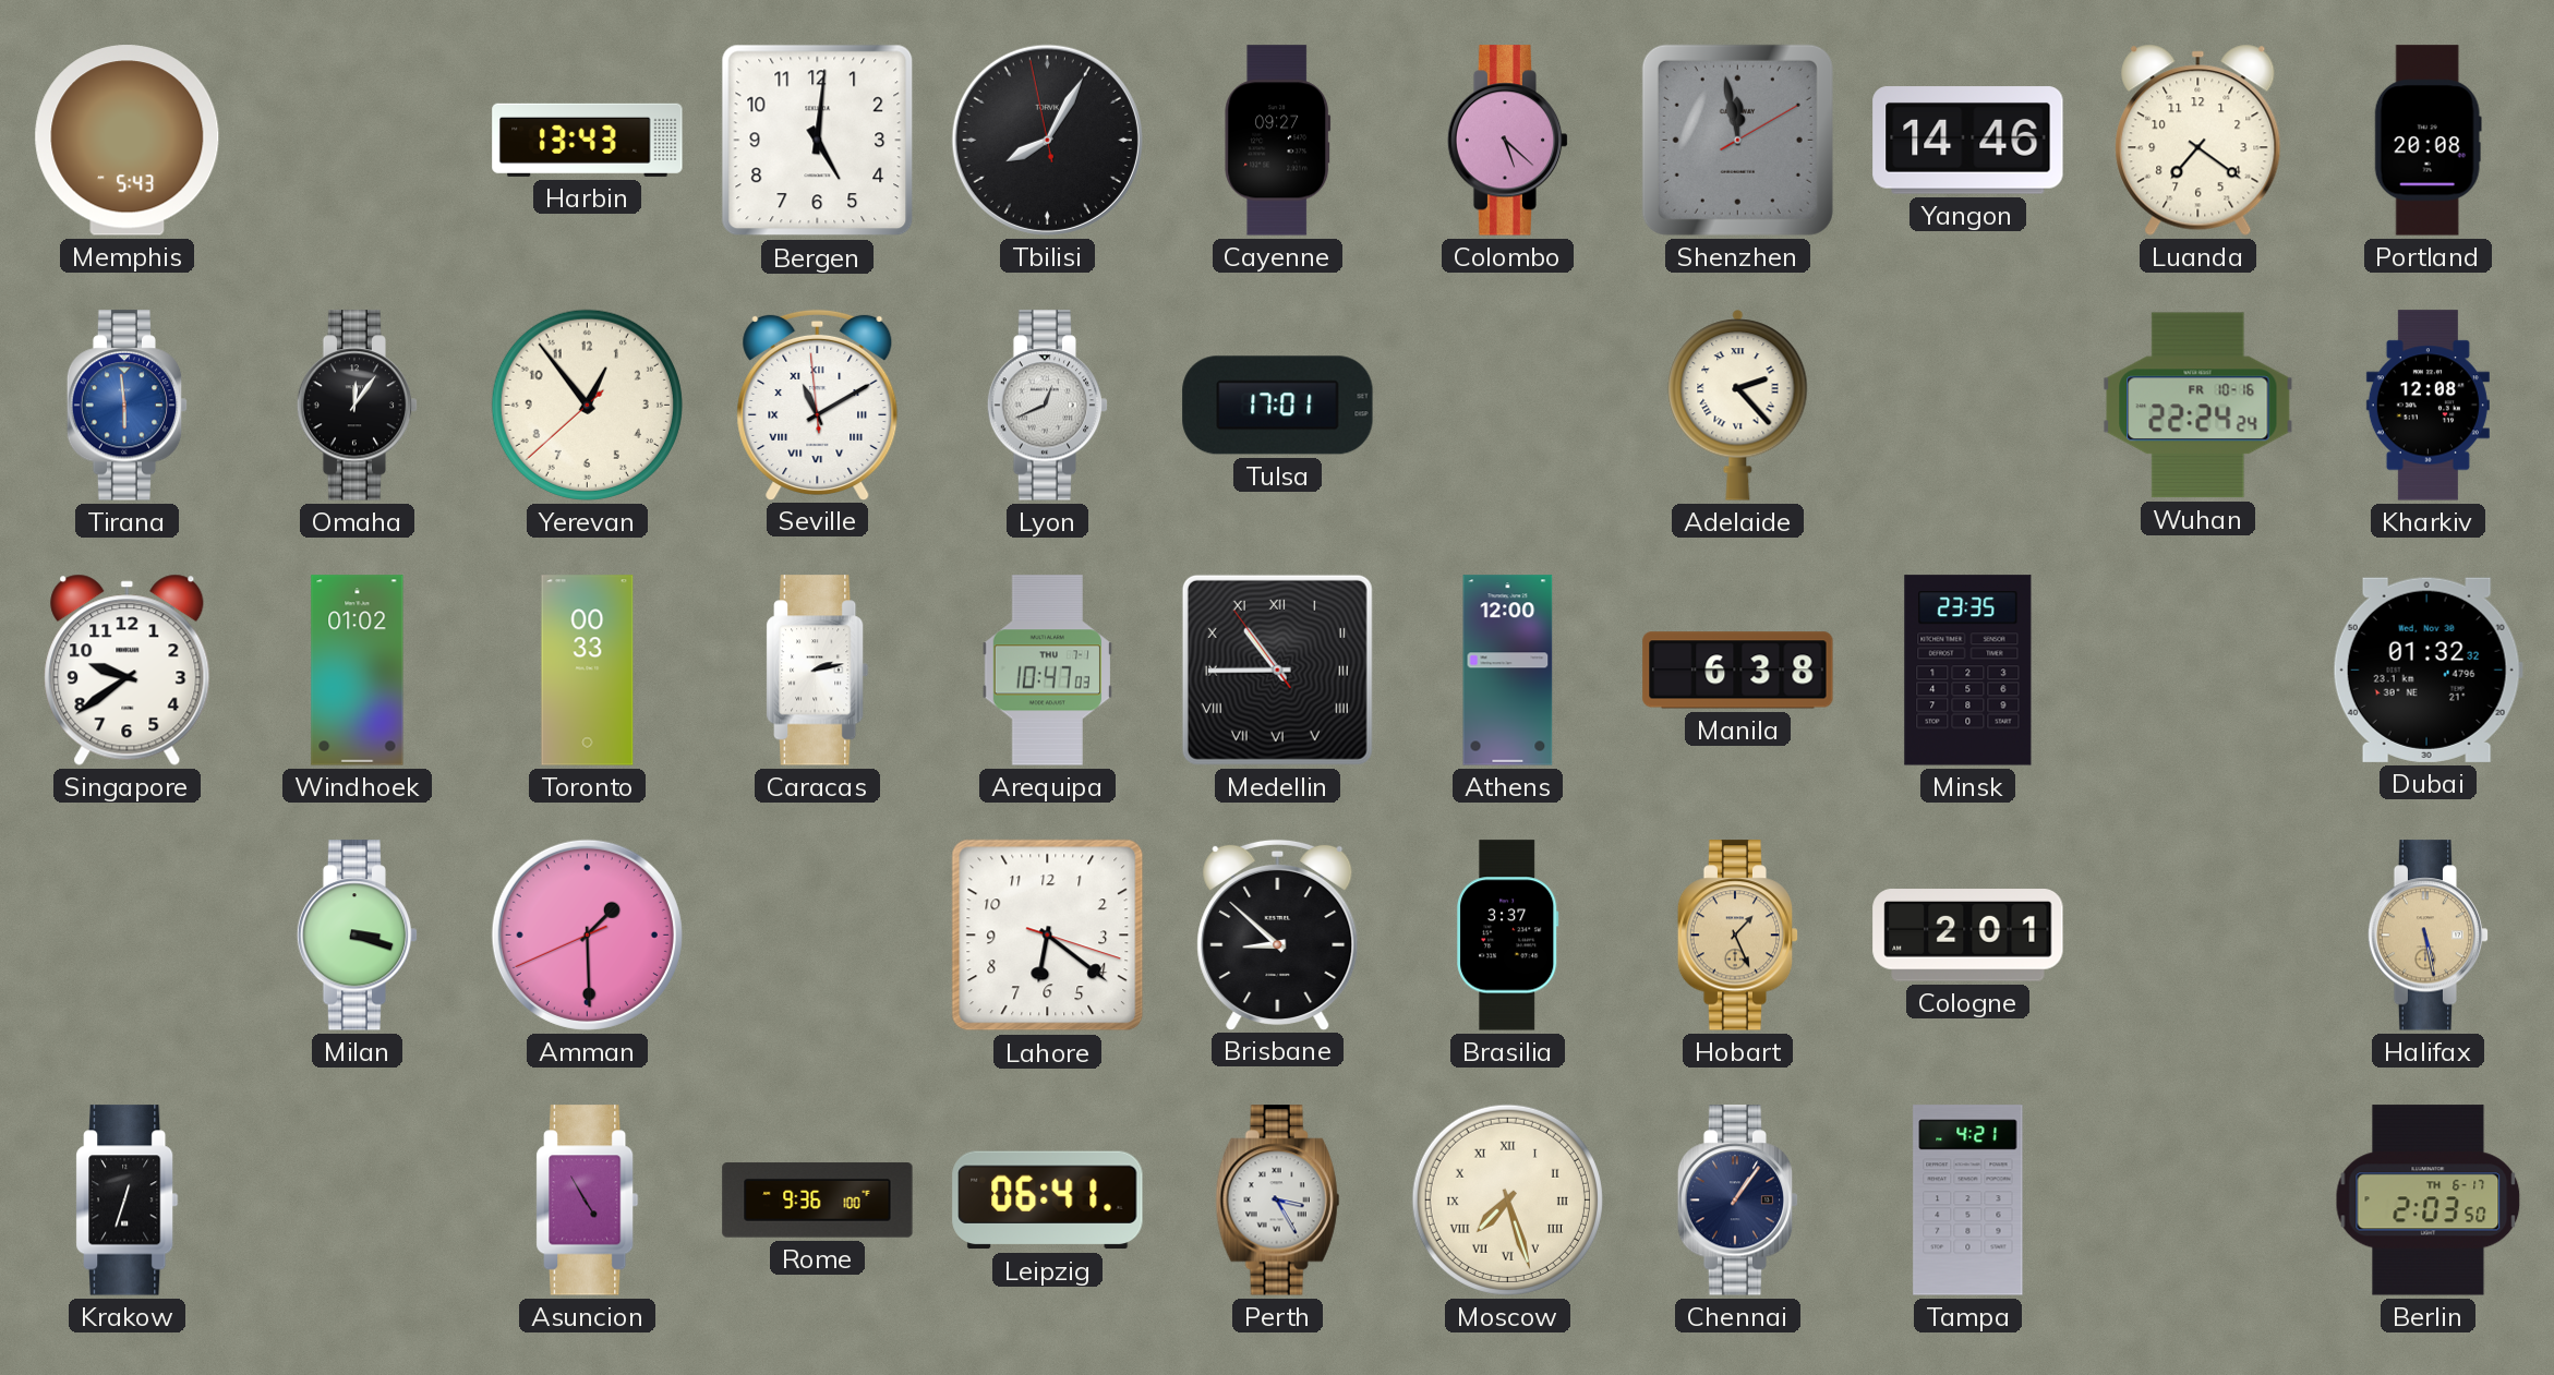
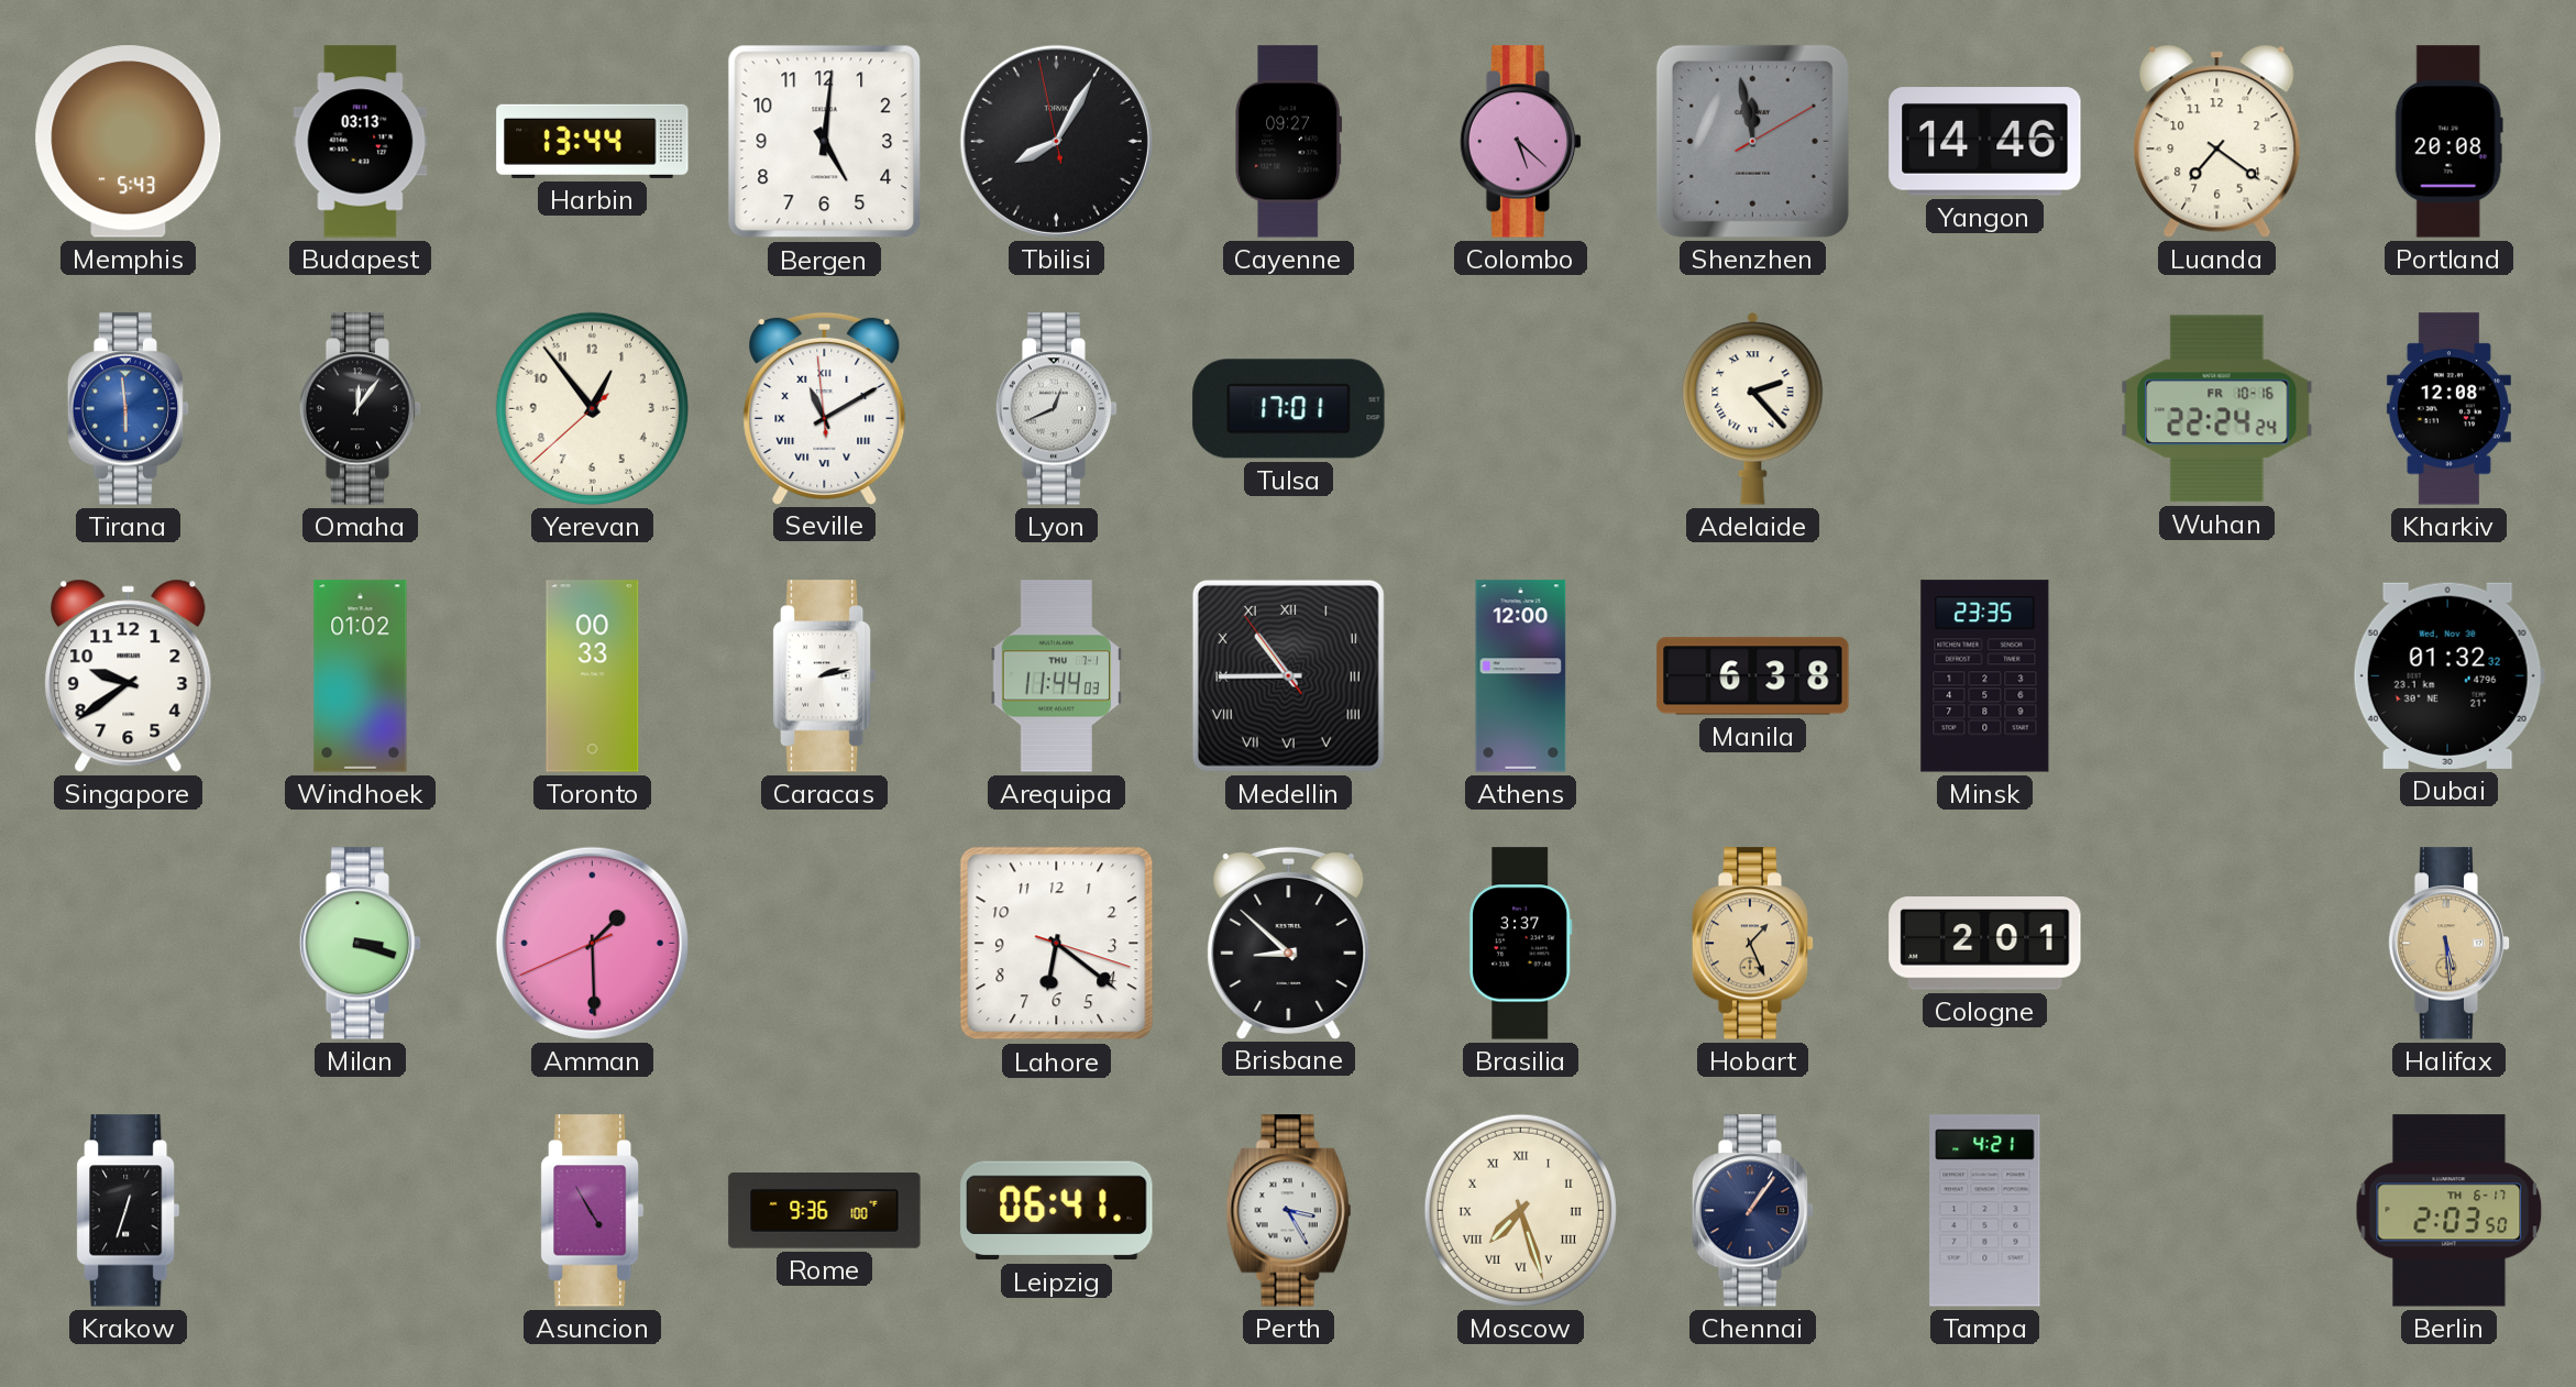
Budapest: none -> 03:13
Harbin: 13:43 -> 13:44
Arequipa: 10:47 -> 11:44
Halifax: 5:28 -> 5:29
